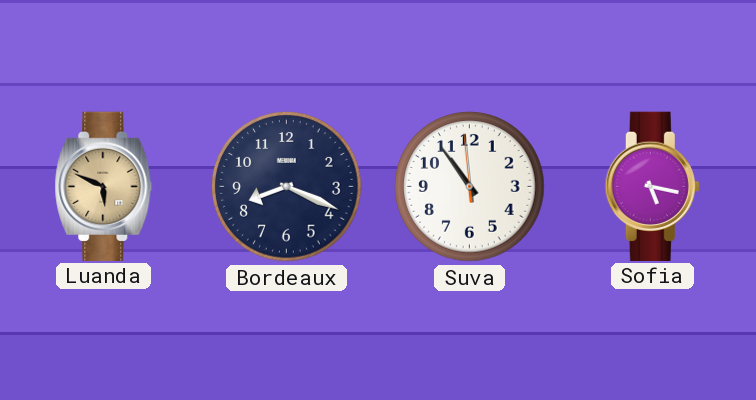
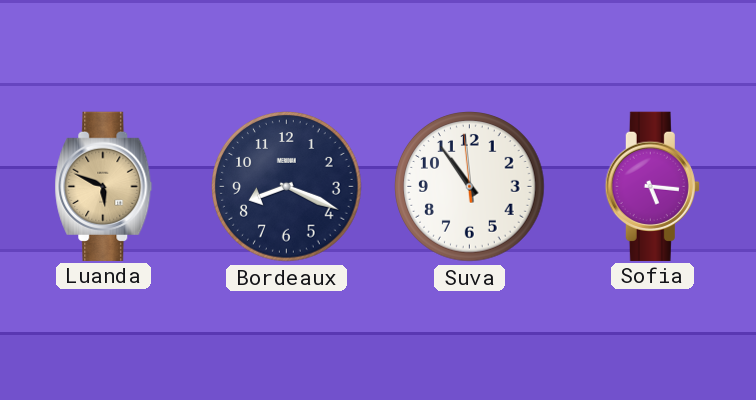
Sofia: 5:17 -> 5:16
